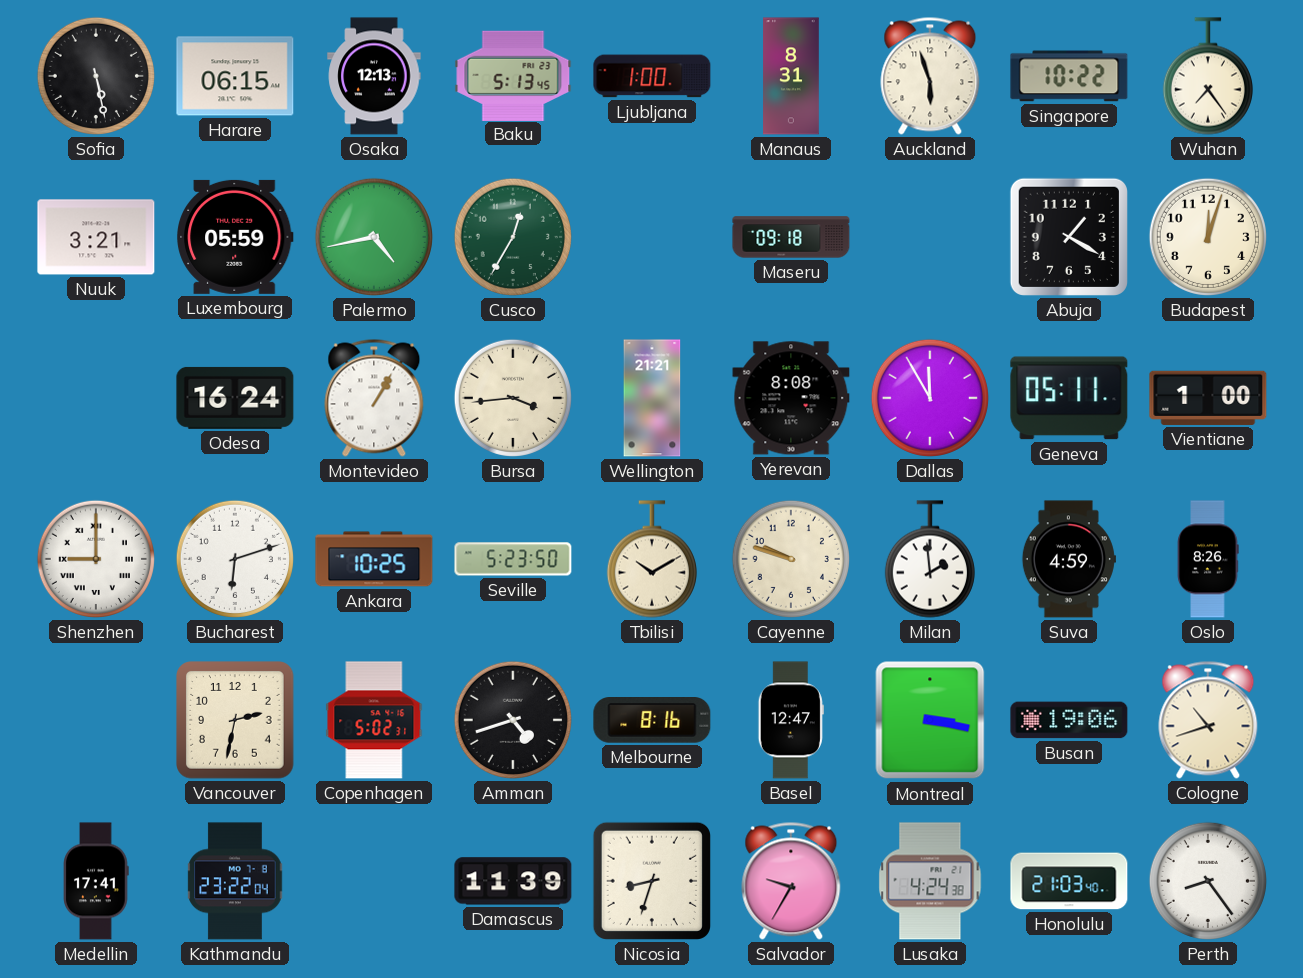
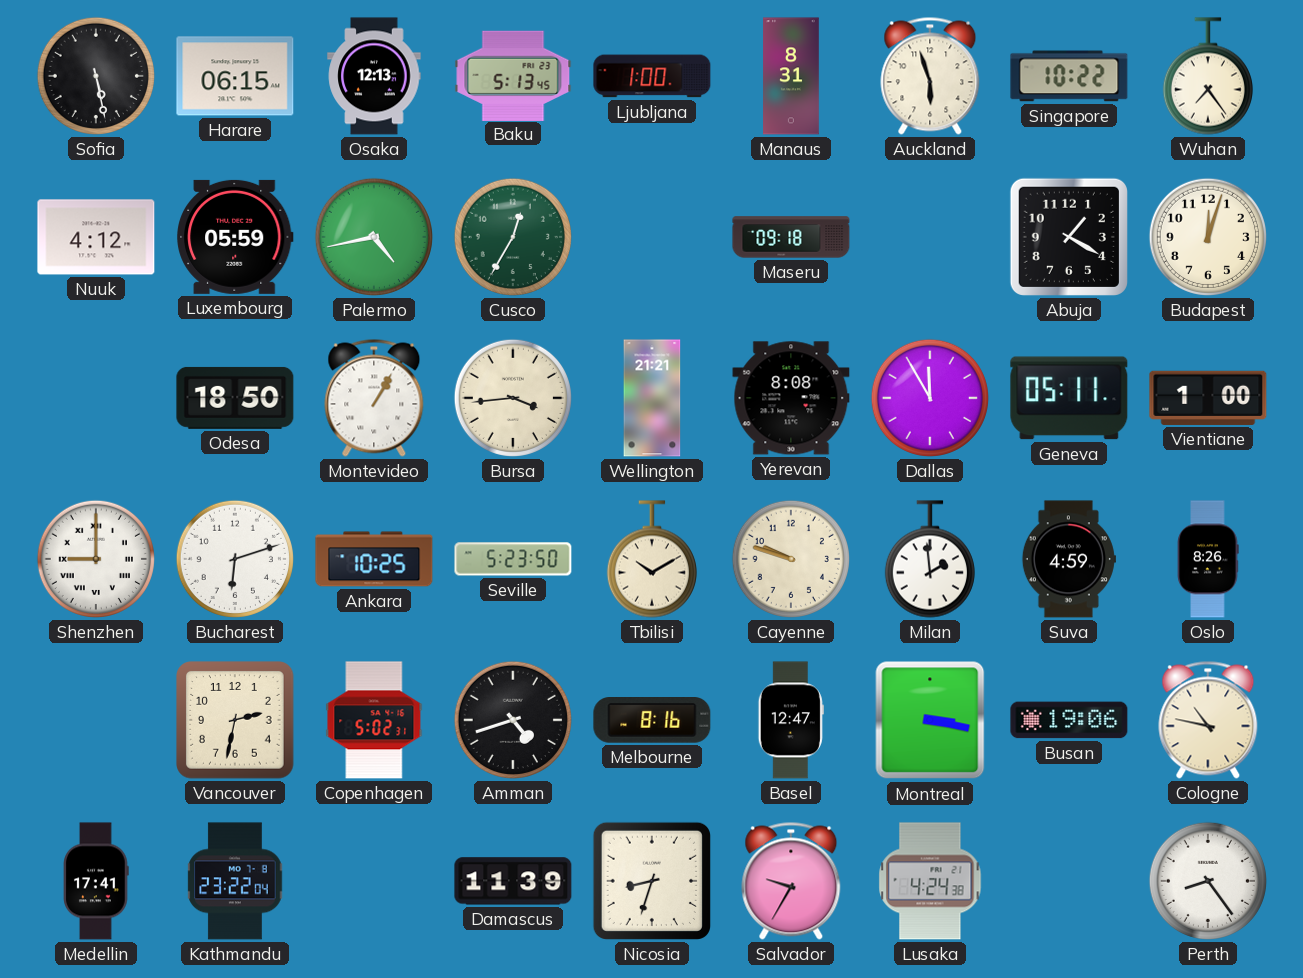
Nuuk: 3:21 -> 4:12
Odesa: 16:24 -> 18:50
Cologne: 10:42 -> 10:47
Honolulu: 21:03 -> none
